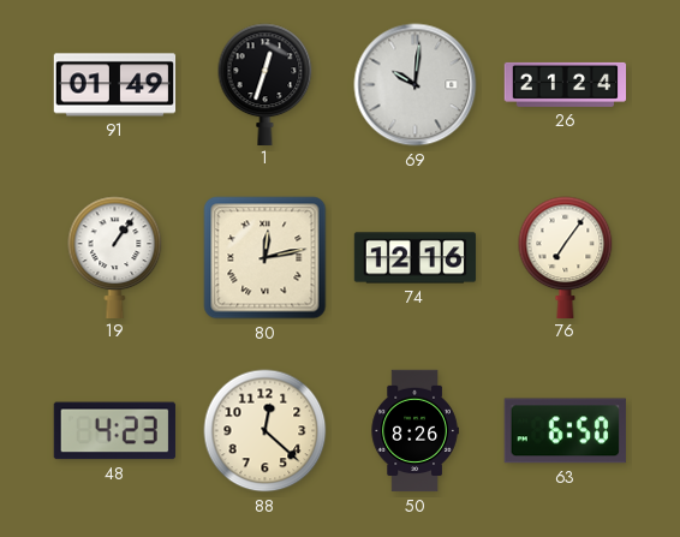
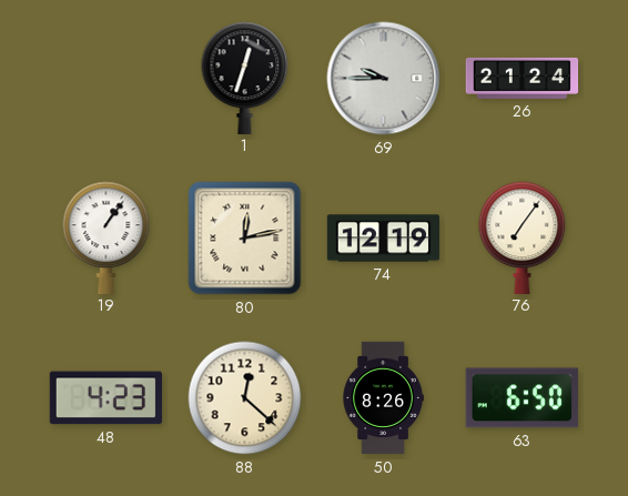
91: 01:49 -> none
69: 10:01 -> 9:45
74: 12:16 -> 12:19
